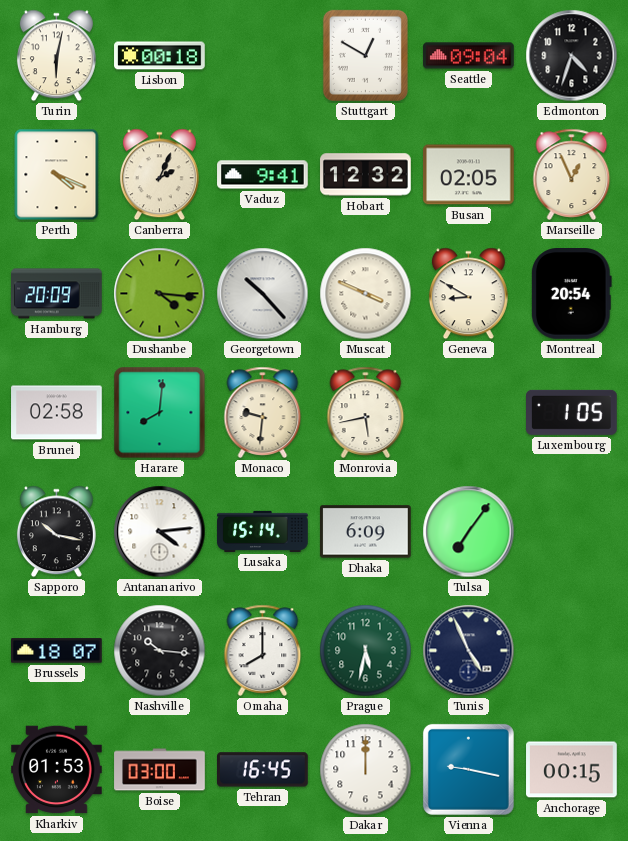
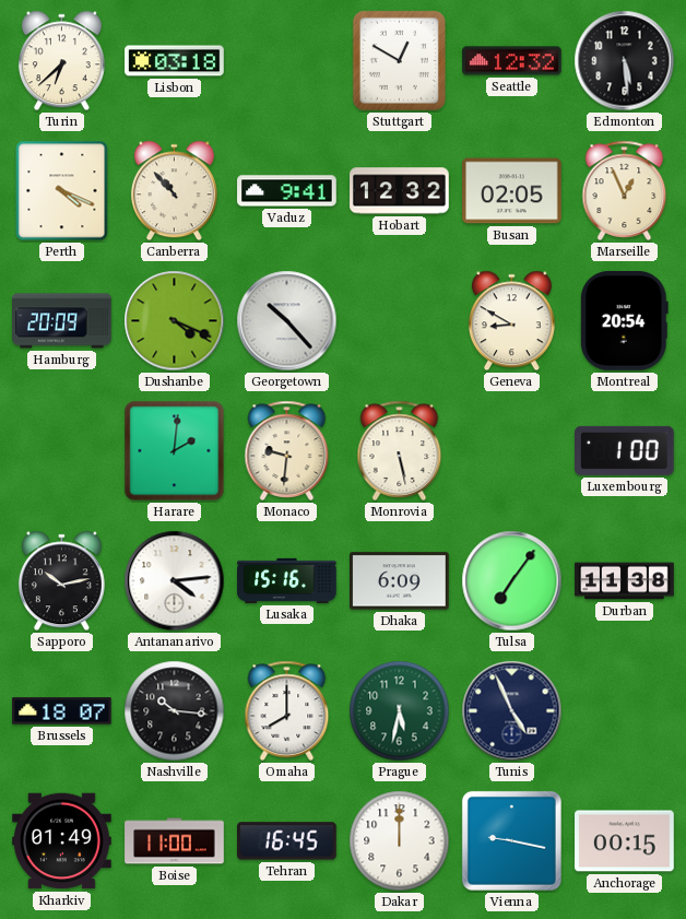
Turin: 6:02 -> 6:38
Lisbon: 00:18 -> 03:18
Seattle: 09:04 -> 12:32
Edmonton: 4:33 -> 5:29
Canberra: 2:04 -> 10:53
Dushanbe: 4:16 -> 4:19
Muscat: 3:49 -> none
Brunei: 02:58 -> none
Harare: 8:01 -> 2:01
Monrovia: 5:43 -> 5:28
Luxembourg: 1:05 -> 1:00
Sapporo: 10:17 -> 10:13
Lusaka: 15:14 -> 15:16
Durban: none -> 11:38
Kharkiv: 01:53 -> 01:49
Boise: 03:00 -> 11:00
